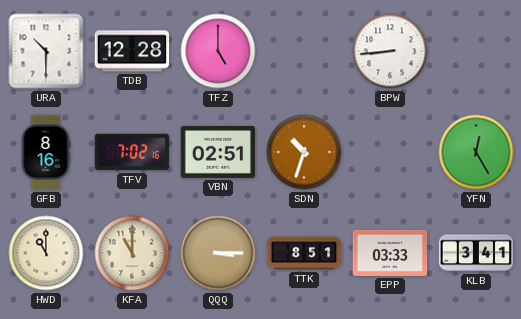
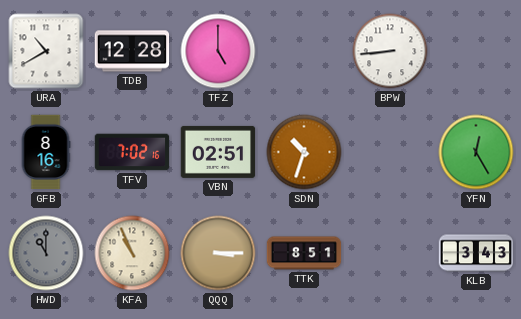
URA: 10:30 -> 10:40
HWD dial: cream -> grey
KFA: 11:00 -> 10:56
EPP: 03:33 -> none
KLB: 3:41 -> 3:43
